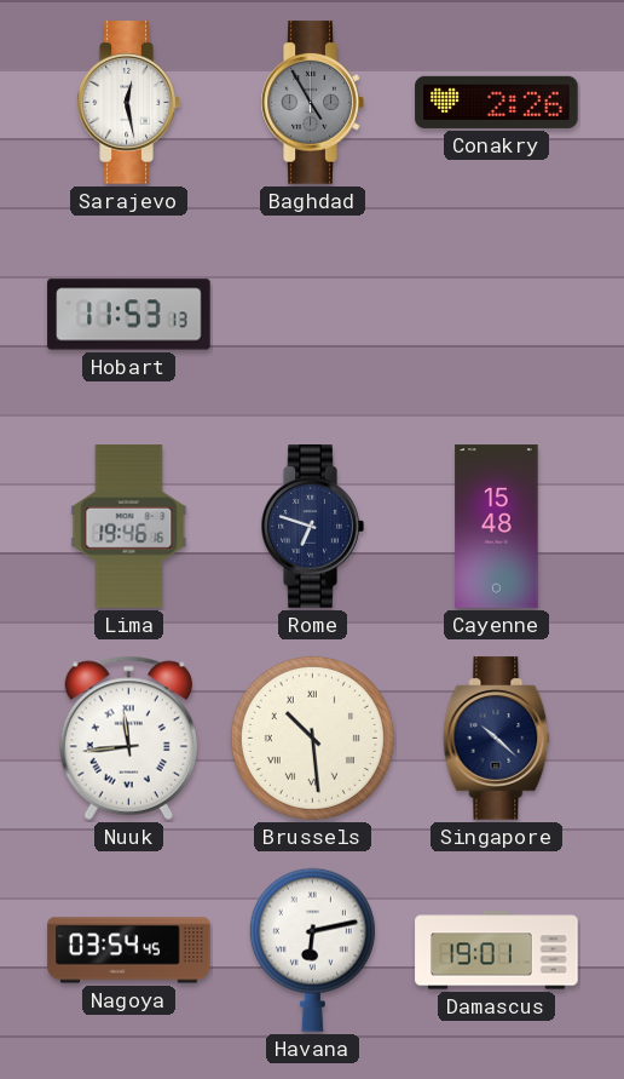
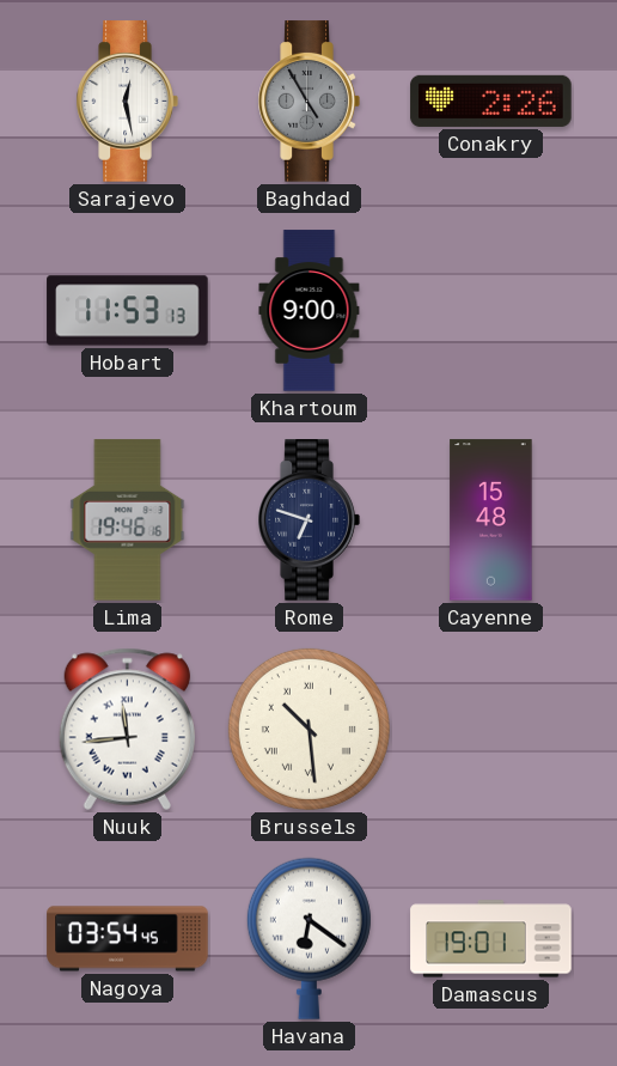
Khartoum: none -> 9:00
Singapore: 10:22 -> none
Havana: 6:13 -> 6:21
